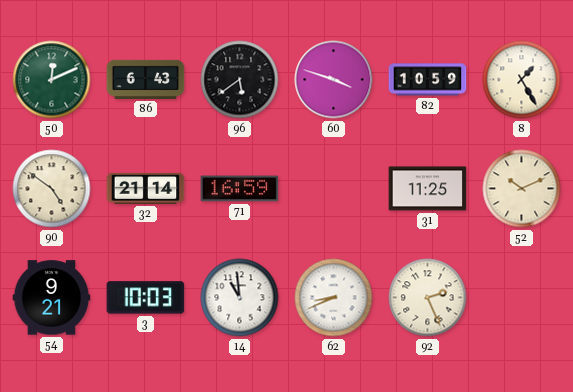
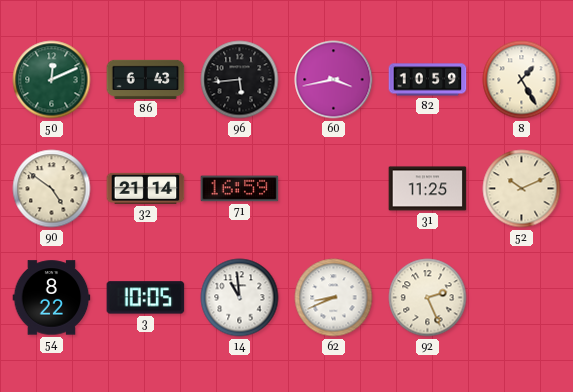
96: 5:39 -> 5:44
60: 3:48 -> 3:43
54: 9:21 -> 8:22
3: 10:03 -> 10:05
